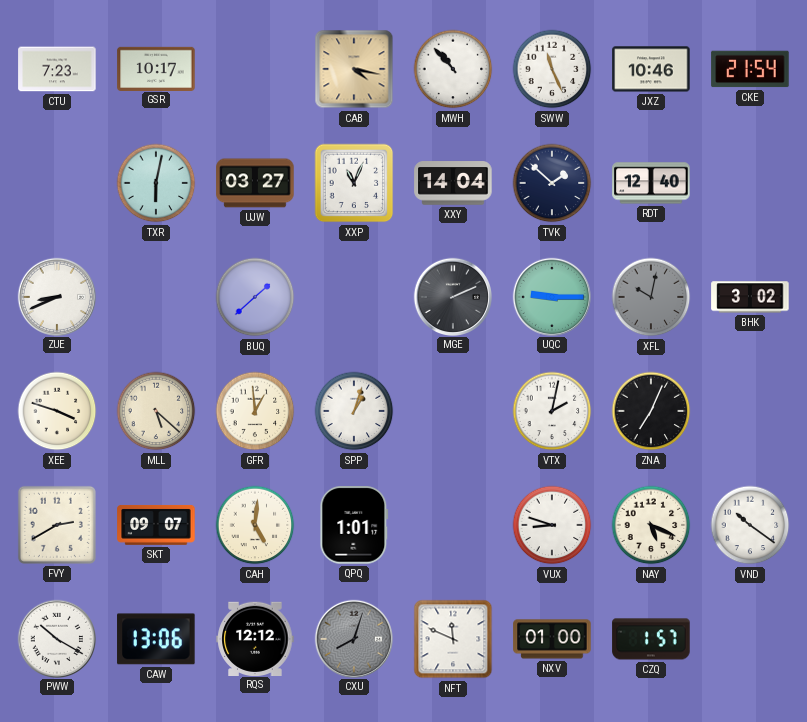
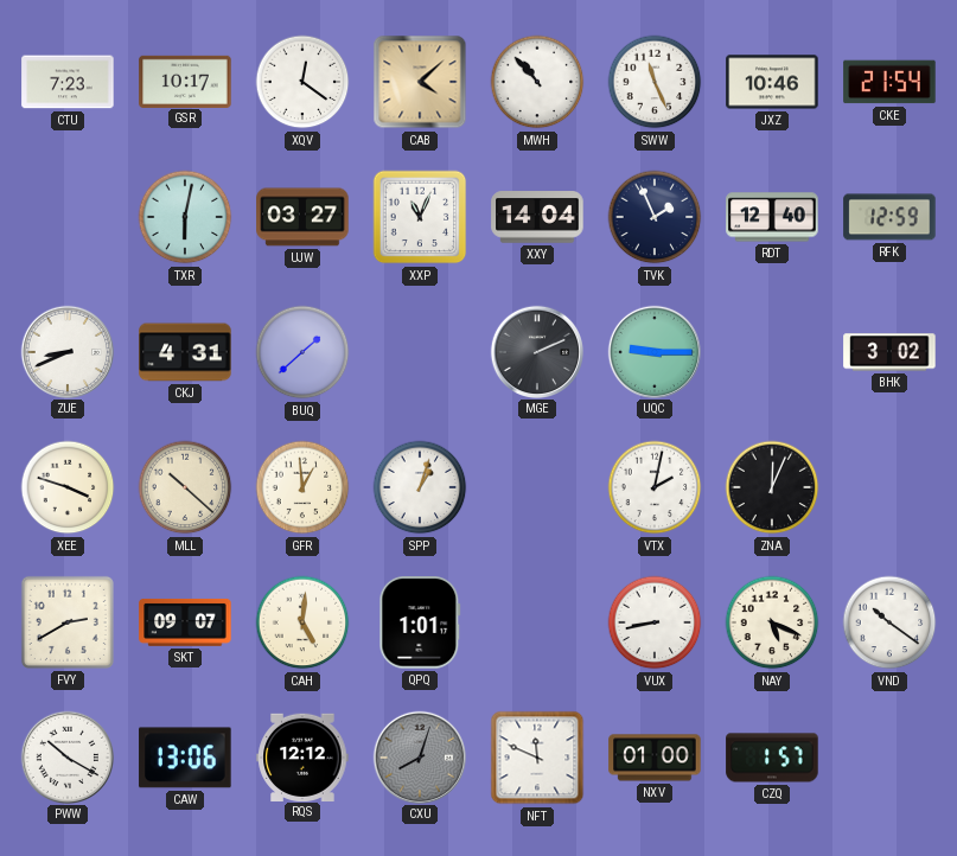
XQV: none -> 12:21
CAB: 4:17 -> 4:08
TVK: 1:52 -> 1:56
RFK: none -> 12:59
CKJ: none -> 4:31
XFL: 10:02 -> none
MLL: 5:22 -> 10:22
ZNA: 7:04 -> 12:04
VUX: 8:48 -> 8:43
